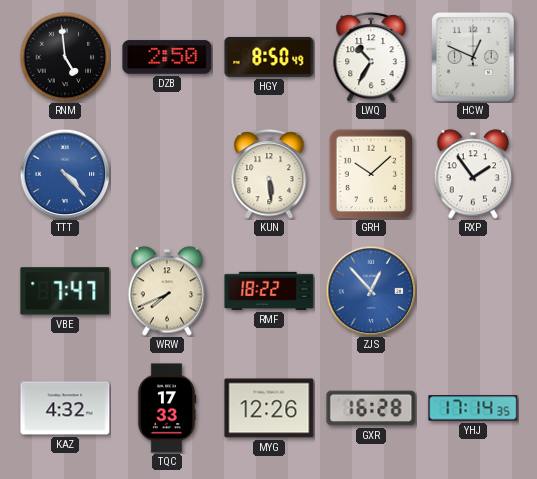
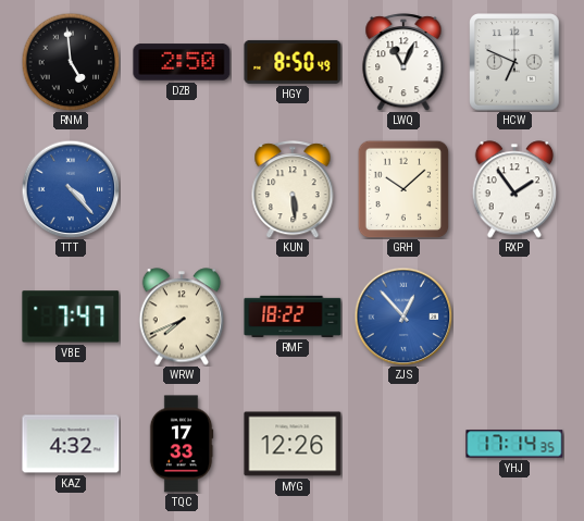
LWQ: 10:35 -> 11:04
HCW: 12:49 -> 6:49
GXR: 16:28 -> none
